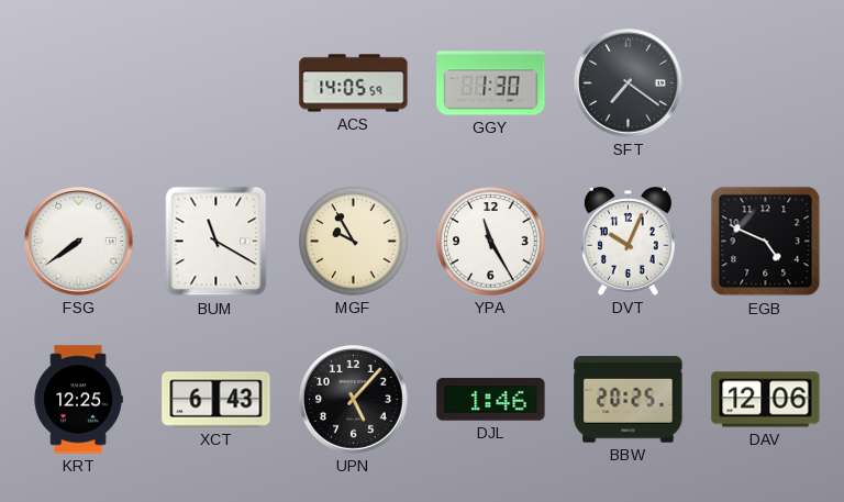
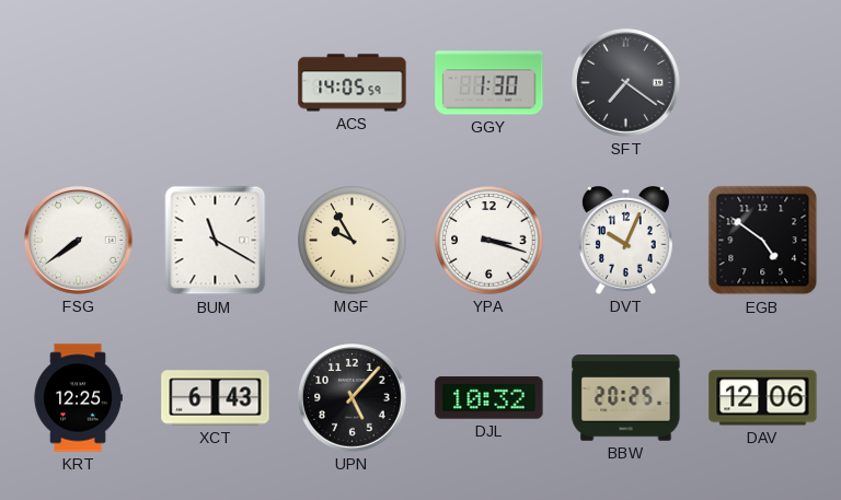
YPA: 11:25 -> 3:18
EGB: 4:49 -> 4:51
DJL: 1:46 -> 10:32
